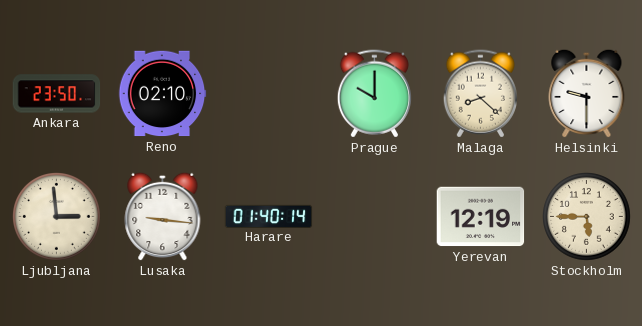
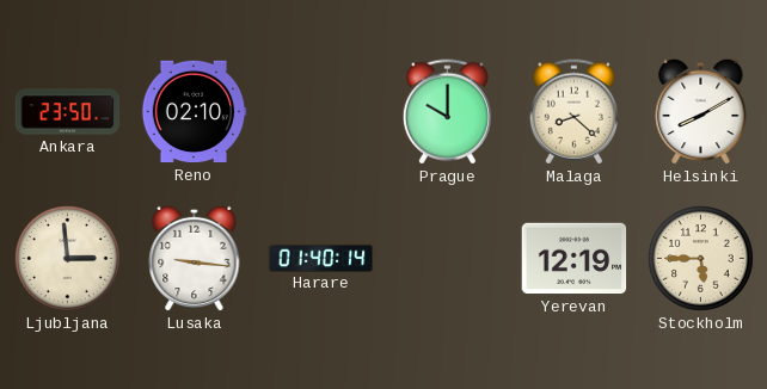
Helsinki: 9:30 -> 8:10
